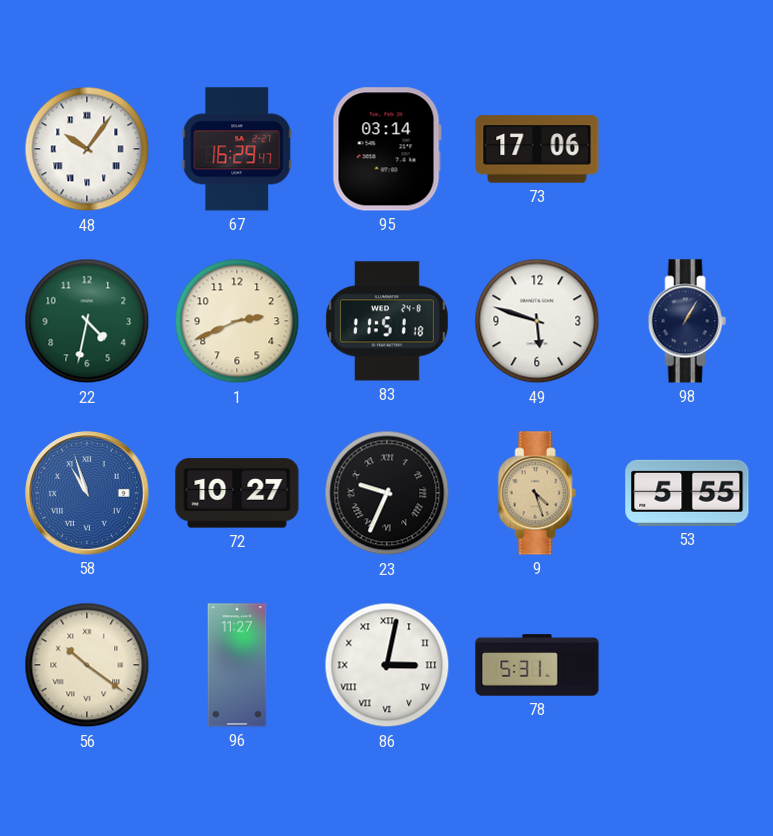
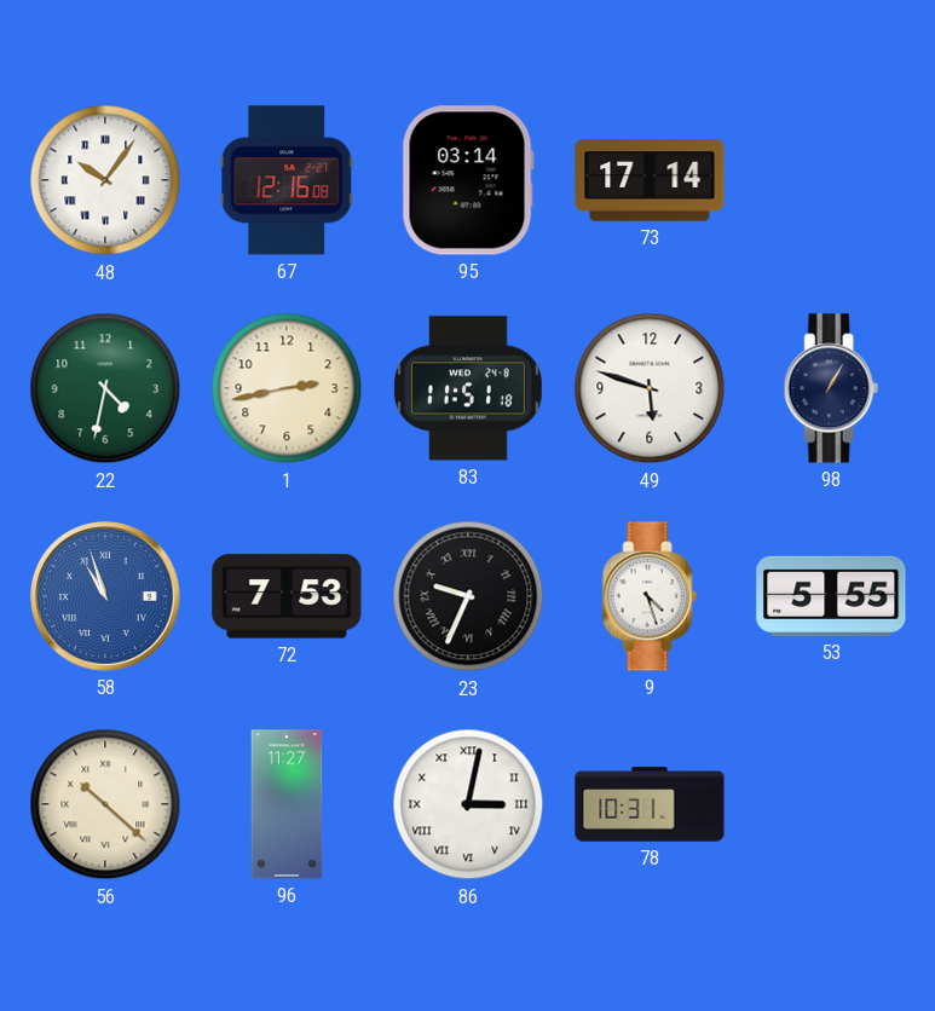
67: 16:29 -> 12:16
73: 17:06 -> 17:14
1: 2:41 -> 2:43
72: 10:27 -> 7:53
9 dial: champagne -> white
56: 10:21 -> 10:22
78: 5:31 -> 10:31
